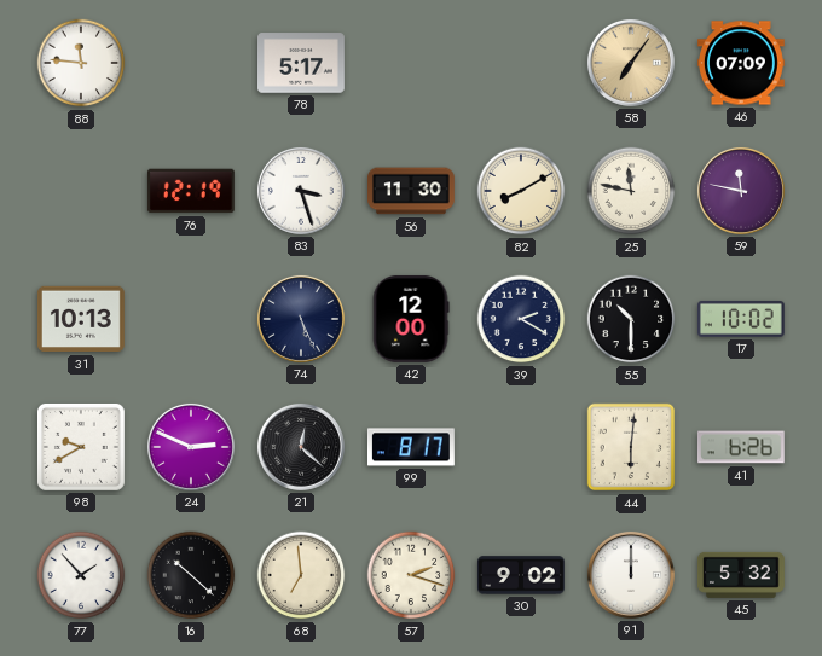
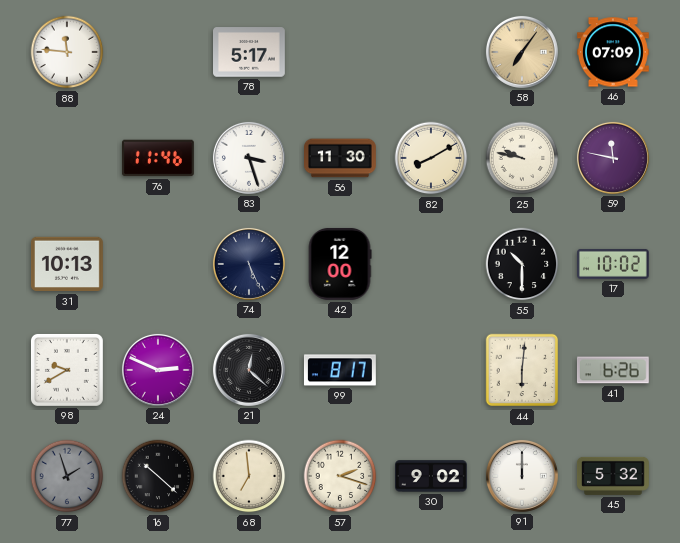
76: 12:19 -> 11:46
25: 11:47 -> 9:47
39: 2:20 -> none
77: 1:53 -> 1:57
77 dial: white -> grey
